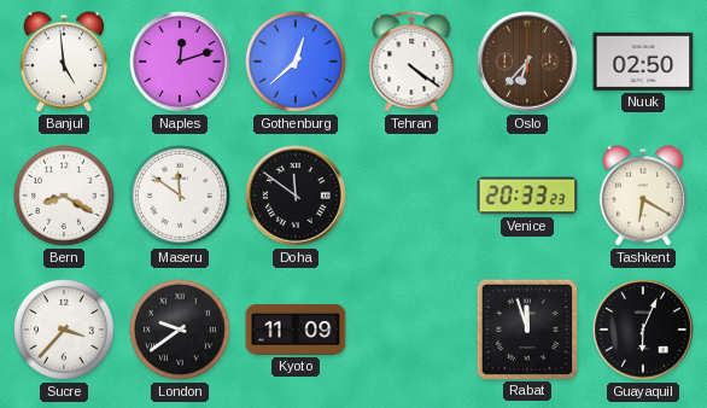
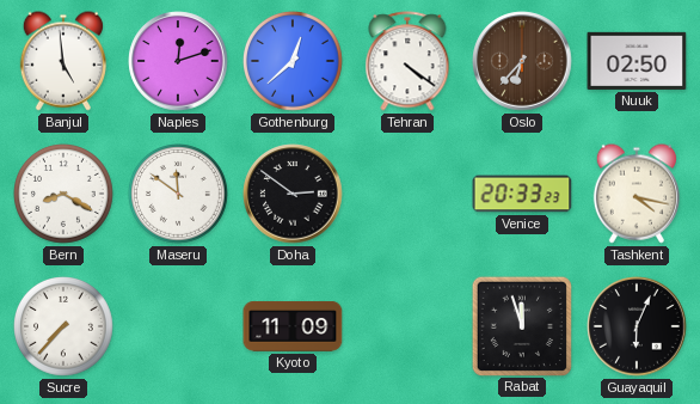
Doha: 11:51 -> 2:51
Tashkent: 6:20 -> 4:17
Sucre: 3:37 -> 7:37
London: 9:39 -> none
